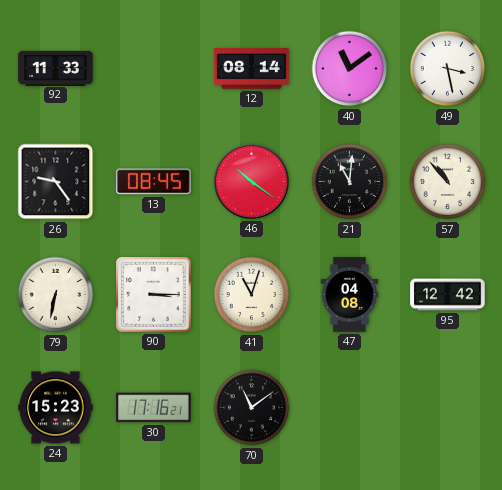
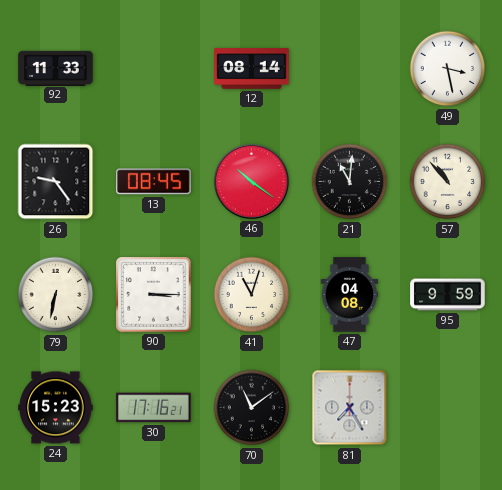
40: 11:09 -> none
95: 12:42 -> 9:59
81: none -> 7:25
